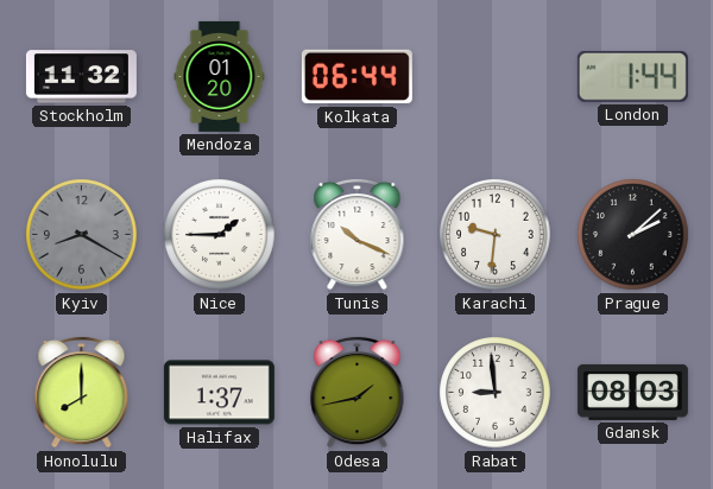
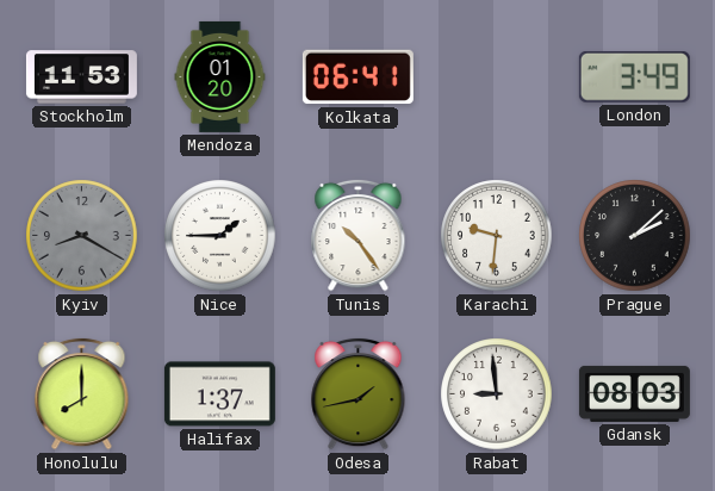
Stockholm: 11:32 -> 11:53
Kolkata: 06:44 -> 06:41
London: 1:44 -> 3:49
Tunis: 10:19 -> 10:24
